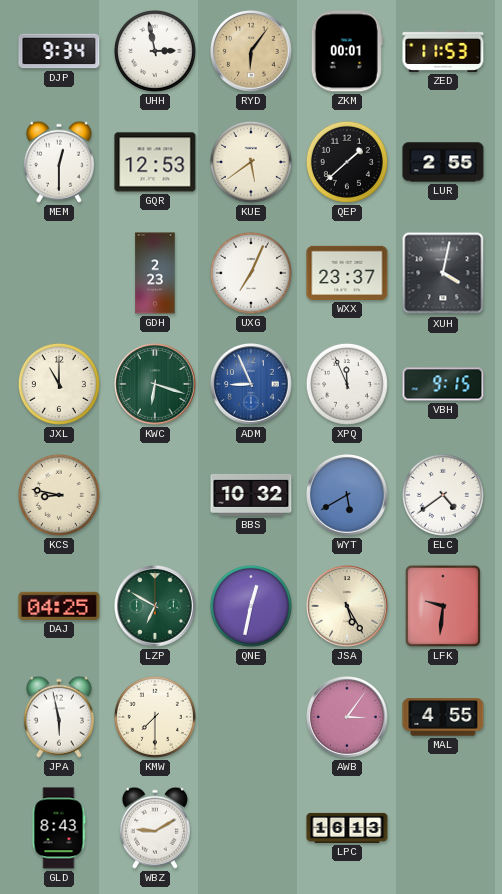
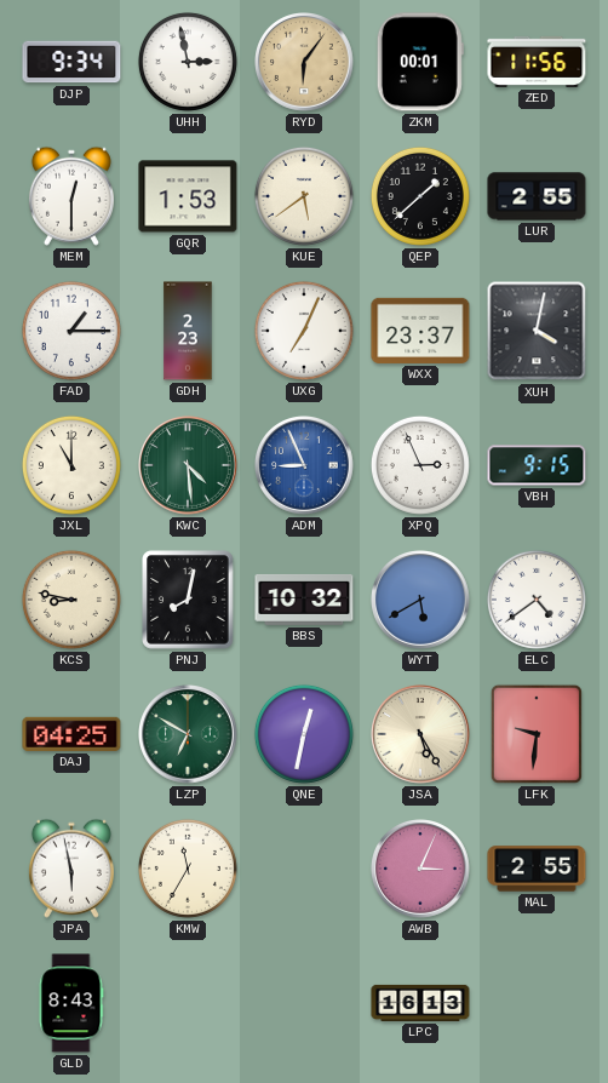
ZED: 11:53 -> 11:56
GQR: 12:53 -> 1:53
FAD: none -> 1:15
KWC: 6:18 -> 4:29
XPQ: 11:56 -> 2:56
PNJ: none -> 8:02
KMW: 7:30 -> 11:35
AWB: 3:06 -> 3:04
MAL: 4:55 -> 2:55
WBZ: 9:10 -> none
